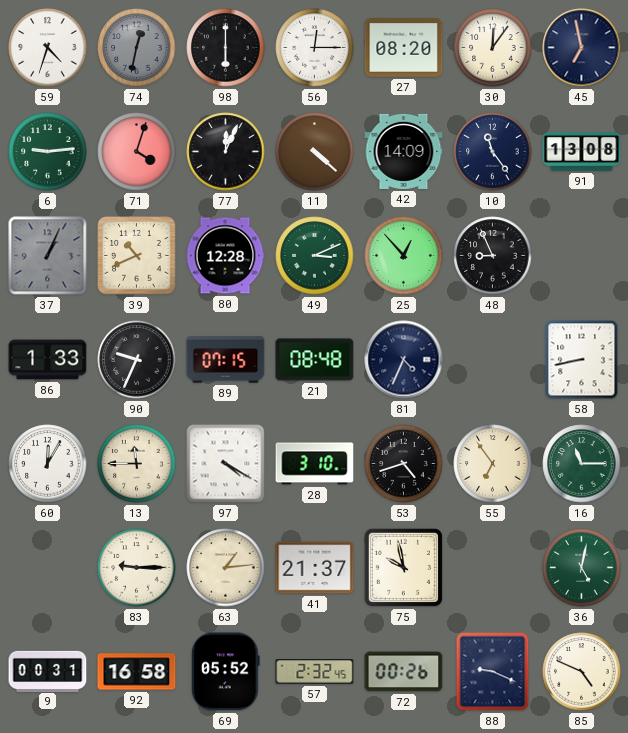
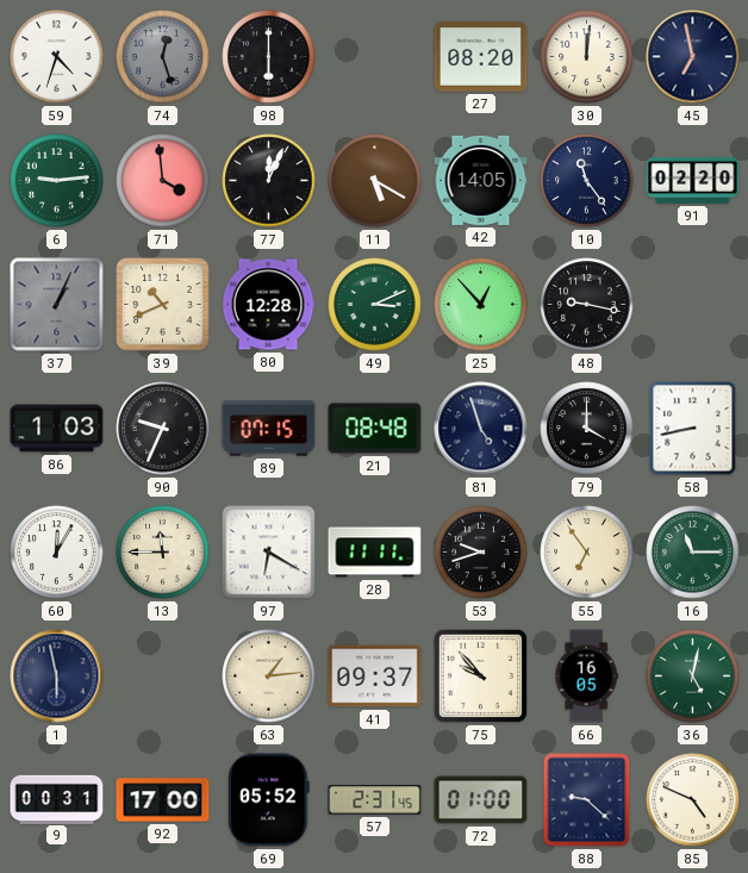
74: 12:32 -> 12:27
56: 12:15 -> none
30: 12:06 -> 12:01
71: 4:03 -> 3:59
11: 4:22 -> 5:20
42: 14:09 -> 14:05
91: 13:08 -> 02:20
48: 8:56 -> 9:17
86: 1:33 -> 1:03
81: 4:34 -> 4:57
79: none -> 4:00
97: 4:20 -> 6:20
28: 3:10 -> 11:11
53: 4:42 -> 9:42
1: none -> 5:58
83: 9:15 -> none
41: 21:37 -> 09:37
75: 9:58 -> 9:53
66: none -> 16:05
92: 16:58 -> 17:00
57: 2:32 -> 2:31
72: 00:26 -> 01:00
88: 9:19 -> 9:22
